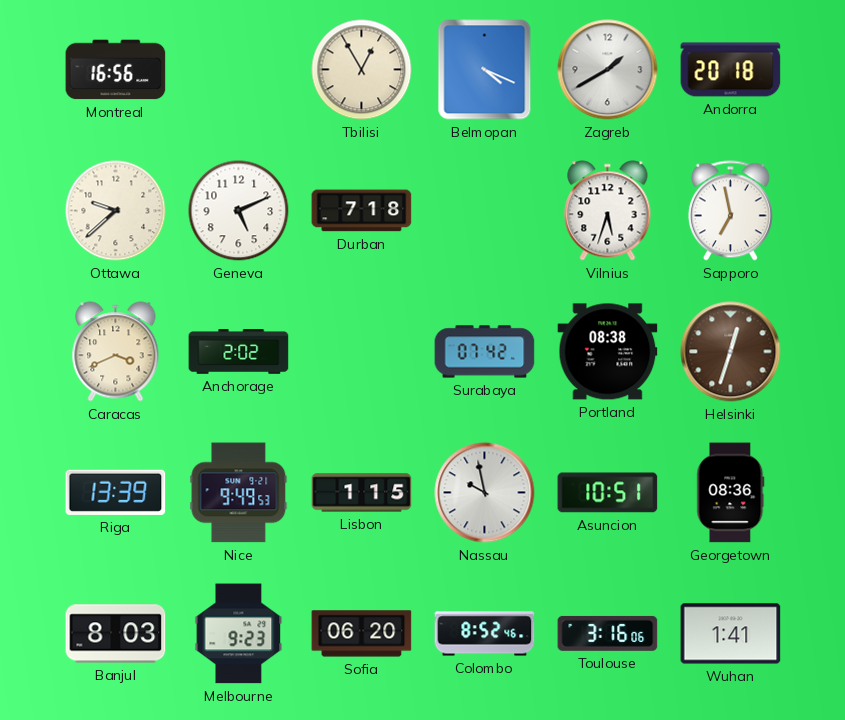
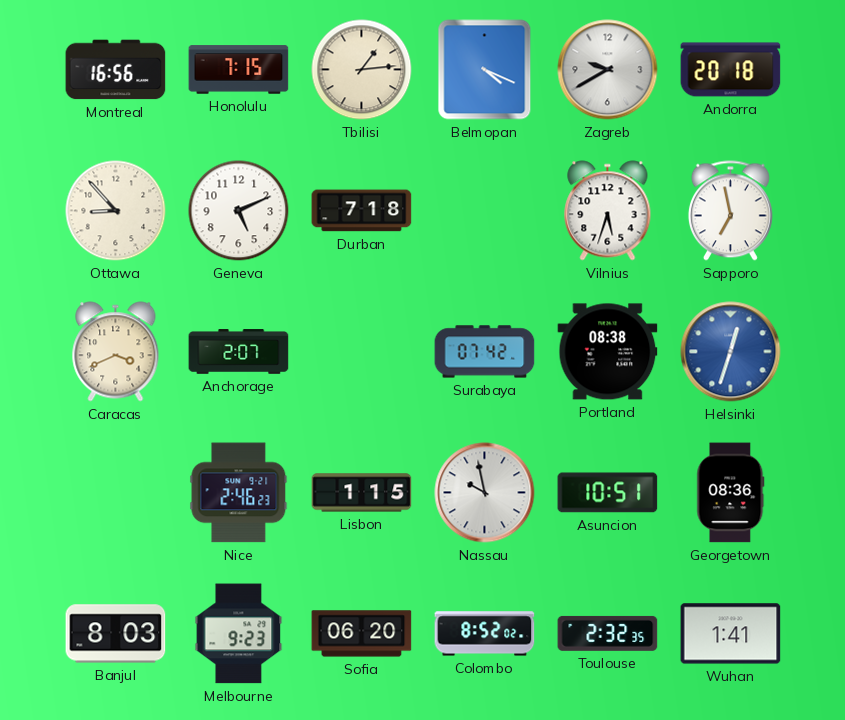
Honolulu: none -> 7:15
Tbilisi: 12:55 -> 1:14
Zagreb: 1:40 -> 9:40
Ottawa: 9:38 -> 8:53
Anchorage: 2:02 -> 2:07
Helsinki dial: brown -> blue
Riga: 13:39 -> none
Nice: 9:49 -> 2:46
Colombo: 8:52:46 -> 8:52:02
Toulouse: 3:16 -> 2:32
